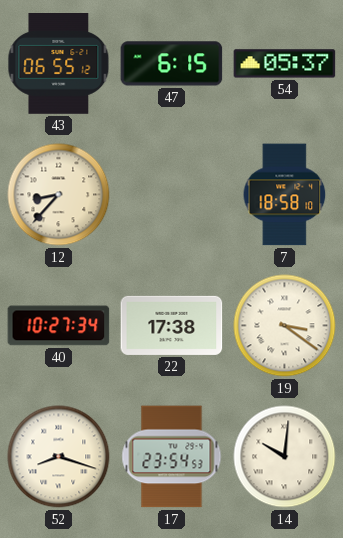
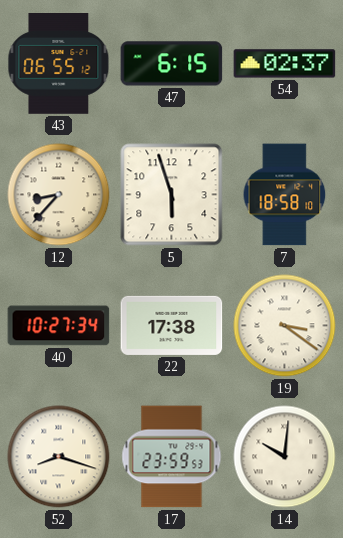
54: 05:37 -> 02:37
5: none -> 5:57
17: 23:54 -> 23:59
